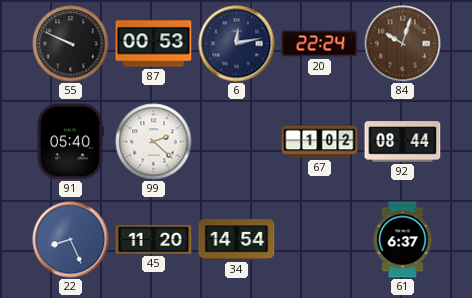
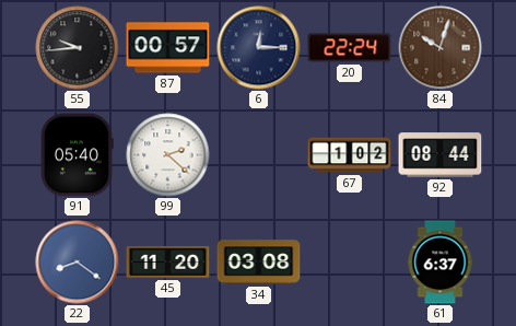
55: 9:49 -> 9:44
87: 00:53 -> 00:57
6: 12:13 -> 12:15
22: 8:26 -> 8:21
34: 14:54 -> 03:08
